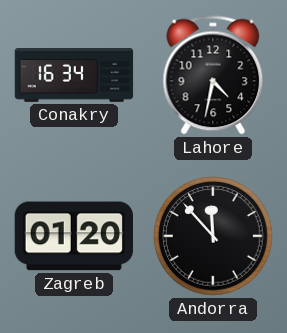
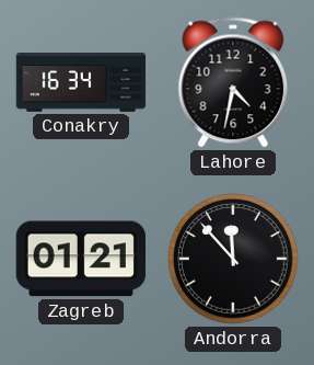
Zagreb: 01:20 -> 01:21
